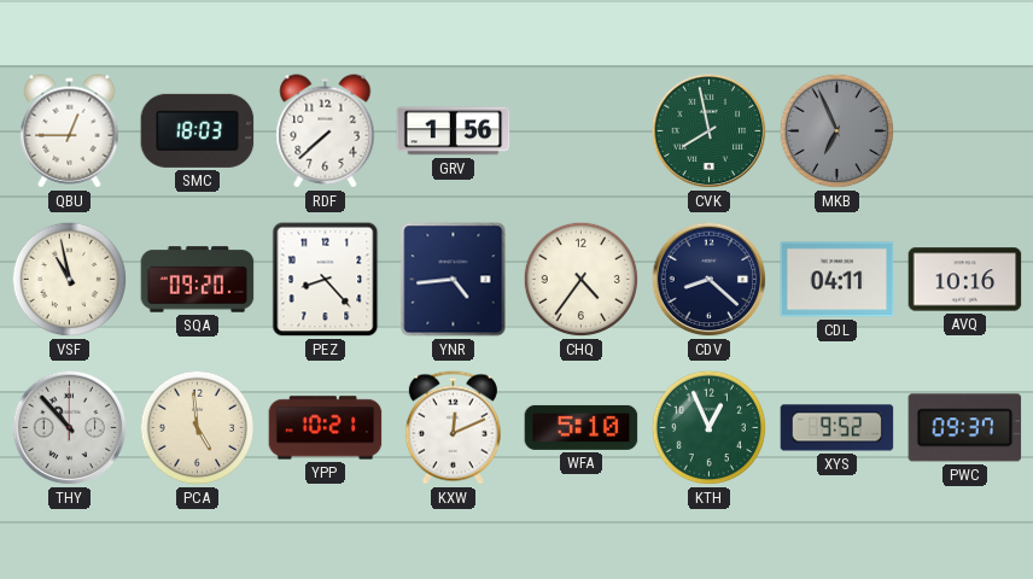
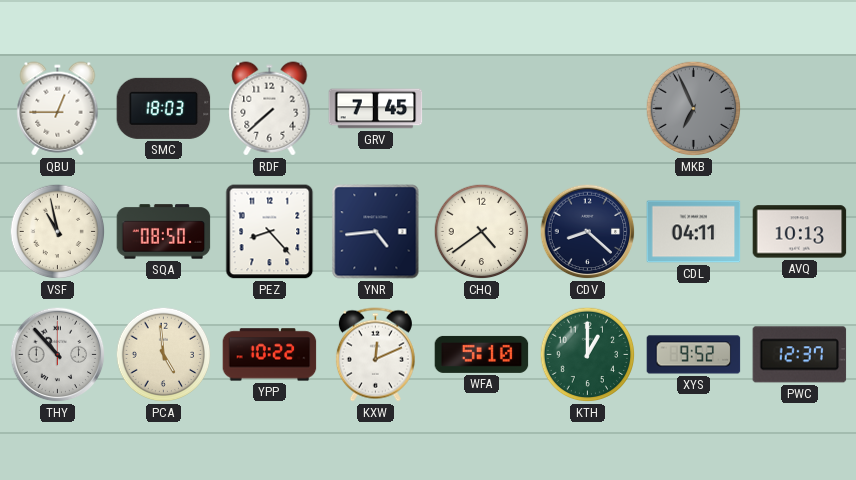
GRV: 1:56 -> 7:45
CVK: 7:58 -> none
SQA: 09:20 -> 08:50
CHQ: 4:36 -> 4:39
AVQ: 10:16 -> 10:13
YPP: 10:21 -> 10:22
KTH: 12:56 -> 1:00
PWC: 09:37 -> 12:37
